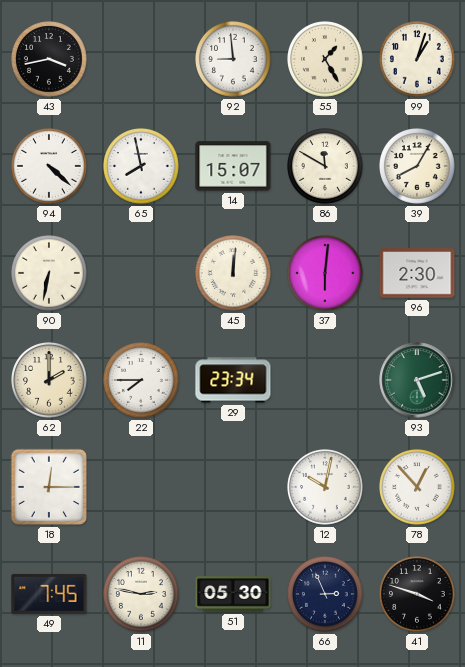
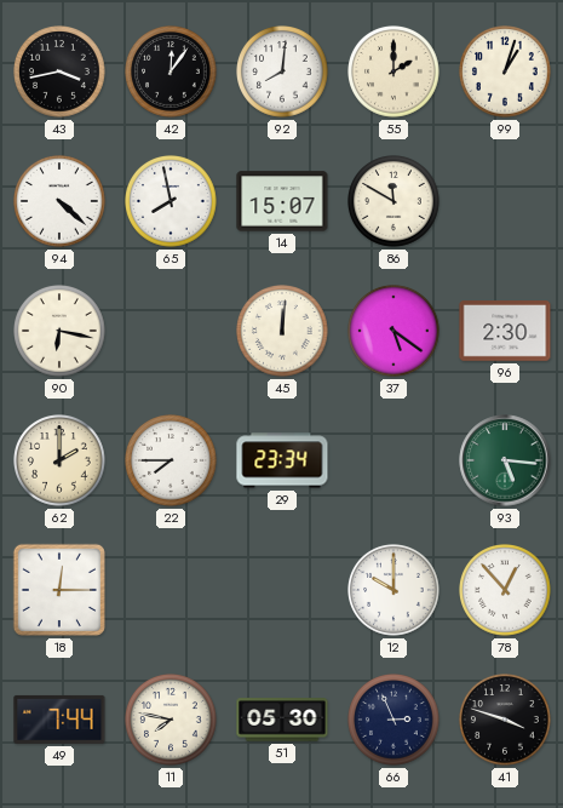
42: none -> 12:06
92: 8:59 -> 8:01
55: 1:25 -> 2:00
39: 8:05 -> none
90: 6:32 -> 6:17
37: 6:01 -> 5:21
93: 5:12 -> 5:16
12: 10:02 -> 10:00
49: 7:45 -> 7:44
11: 2:47 -> 7:47
